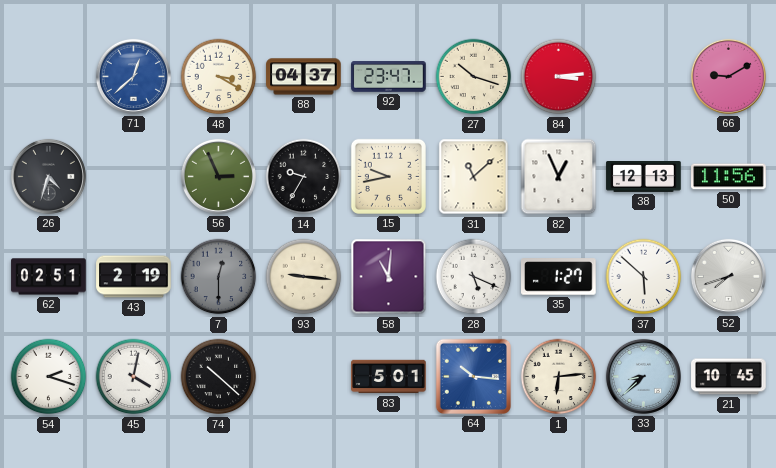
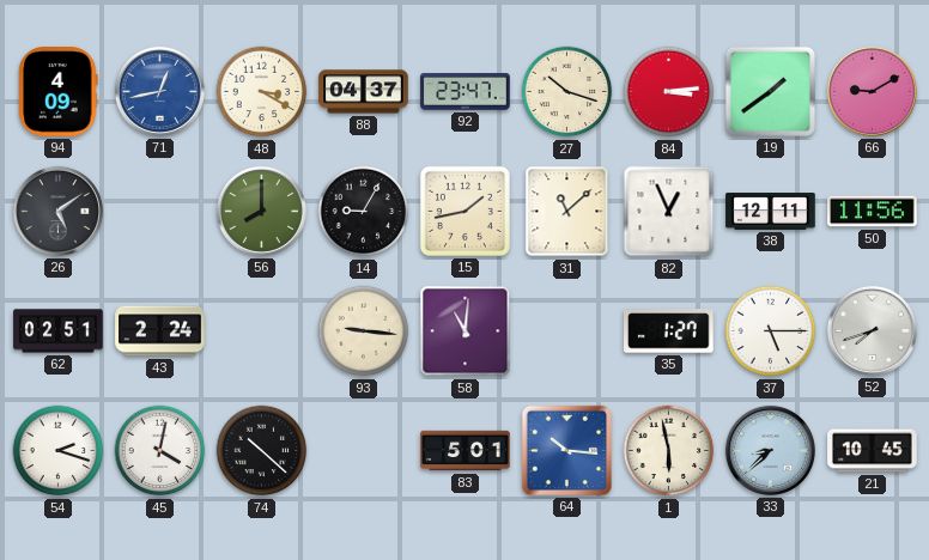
94: none -> 4:09
71: 12:38 -> 12:43
19: none -> 1:39
26: 4:33 -> 5:09
56: 2:56 -> 8:00
14: 9:35 -> 9:05
15: 9:43 -> 1:43
38: 12:13 -> 12:11
43: 2:19 -> 2:24
7: 12:30 -> none
28: 5:19 -> none
37: 5:52 -> 5:15
1: 6:14 -> 5:58
